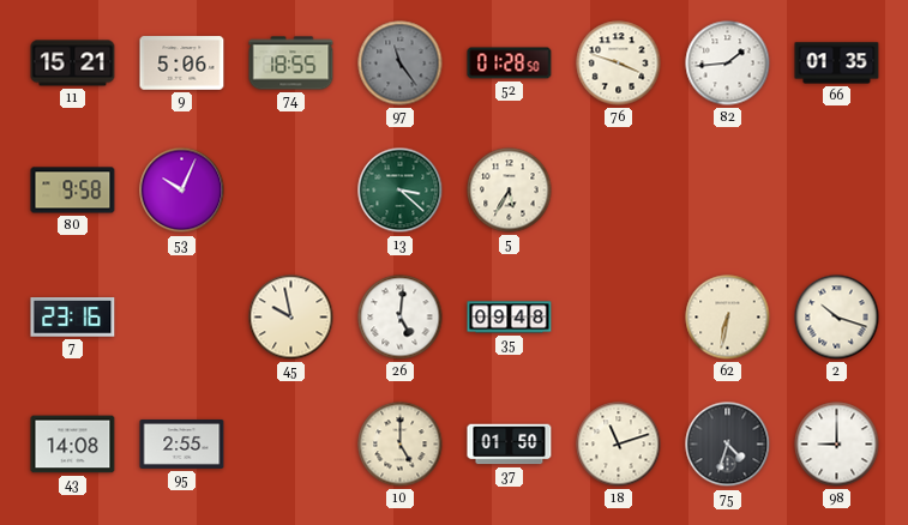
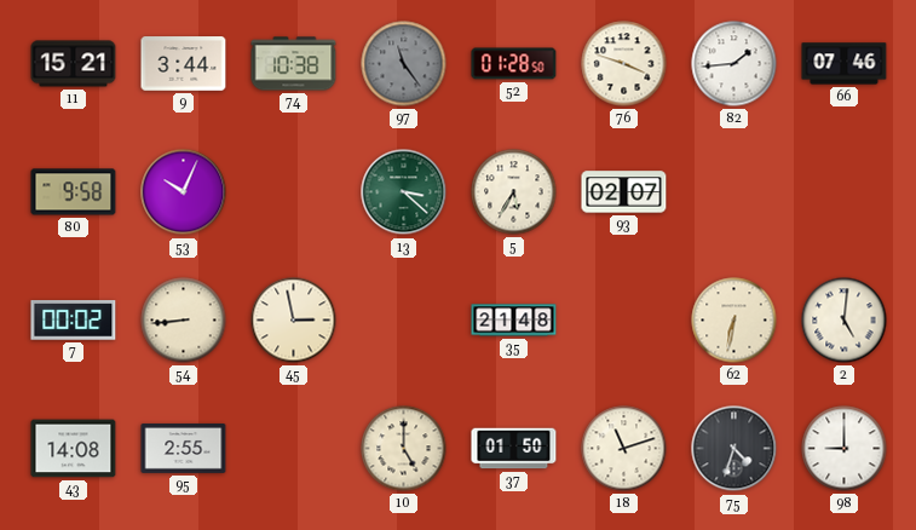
9: 5:06 -> 3:44
74: 18:55 -> 10:38
66: 01:35 -> 07:46
93: none -> 02:07
7: 23:16 -> 00:02
54: none -> 8:44
45: 9:58 -> 2:58
26: 5:01 -> none
35: 09:48 -> 21:48
2: 10:18 -> 5:01
